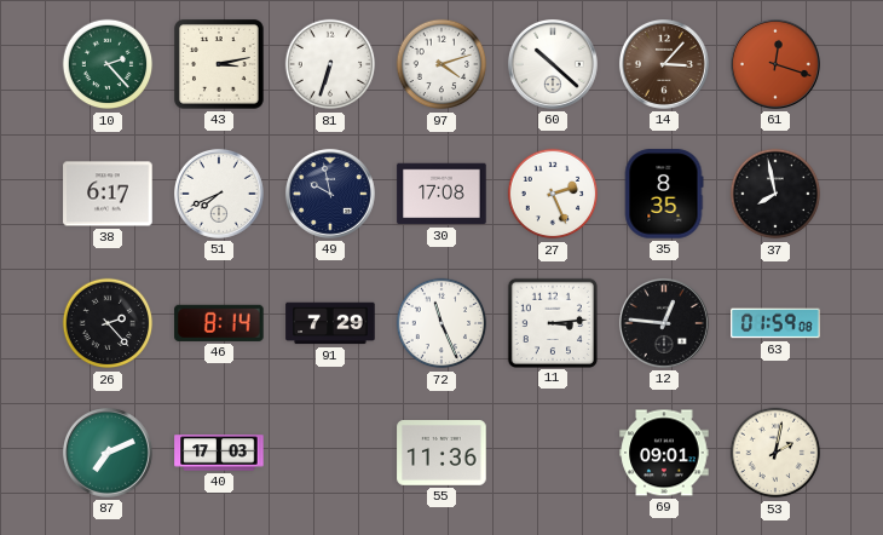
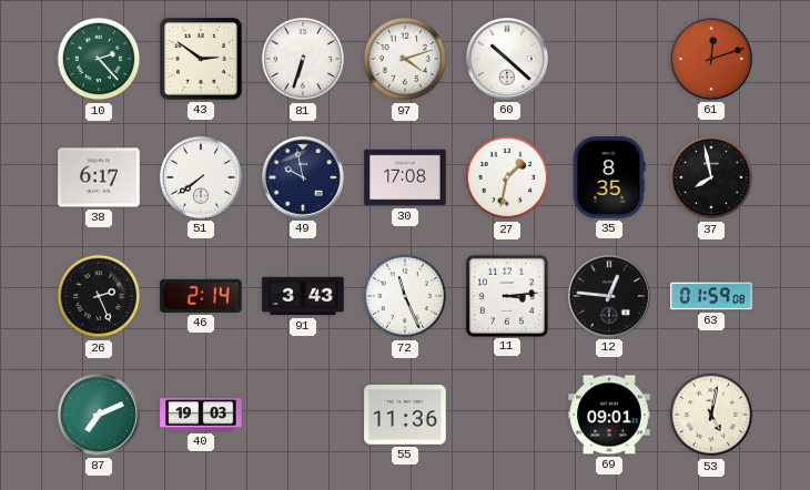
43: 3:13 -> 2:51
14: 3:07 -> none
61: 12:18 -> 12:12
51: 7:41 -> 7:39
27: 2:26 -> 1:32
26: 2:23 -> 2:26
46: 8:14 -> 2:14
91: 7:29 -> 3:43
40: 17:03 -> 19:03
53: 2:02 -> 5:02
